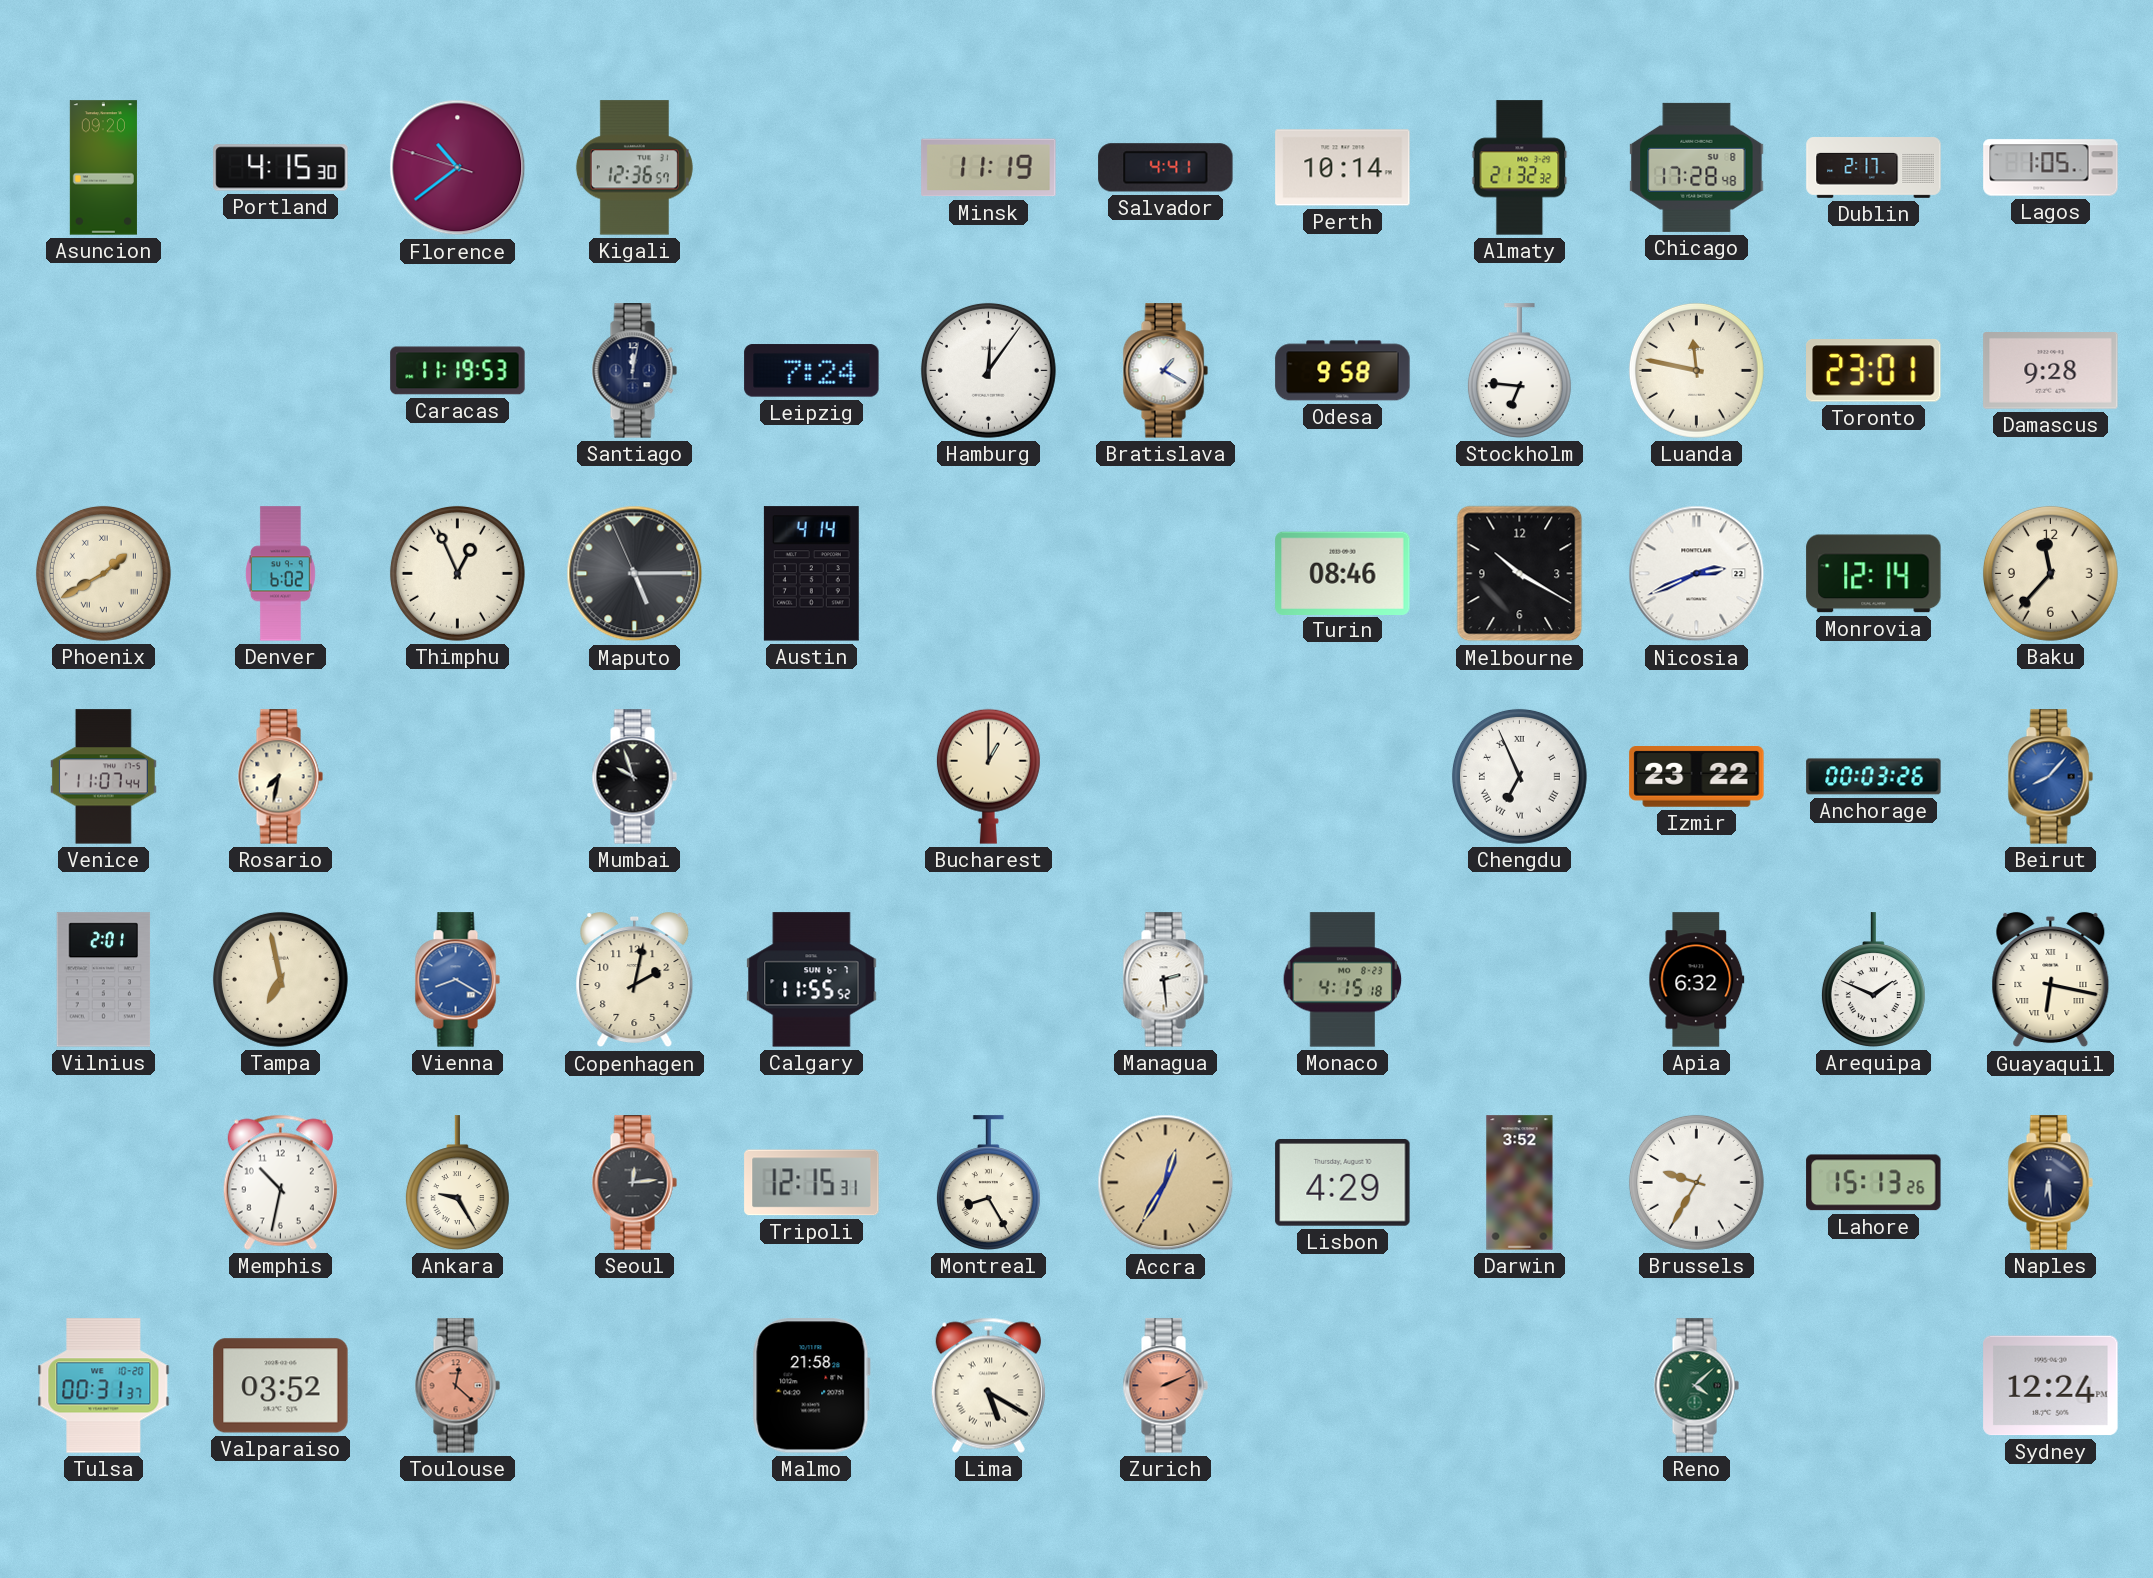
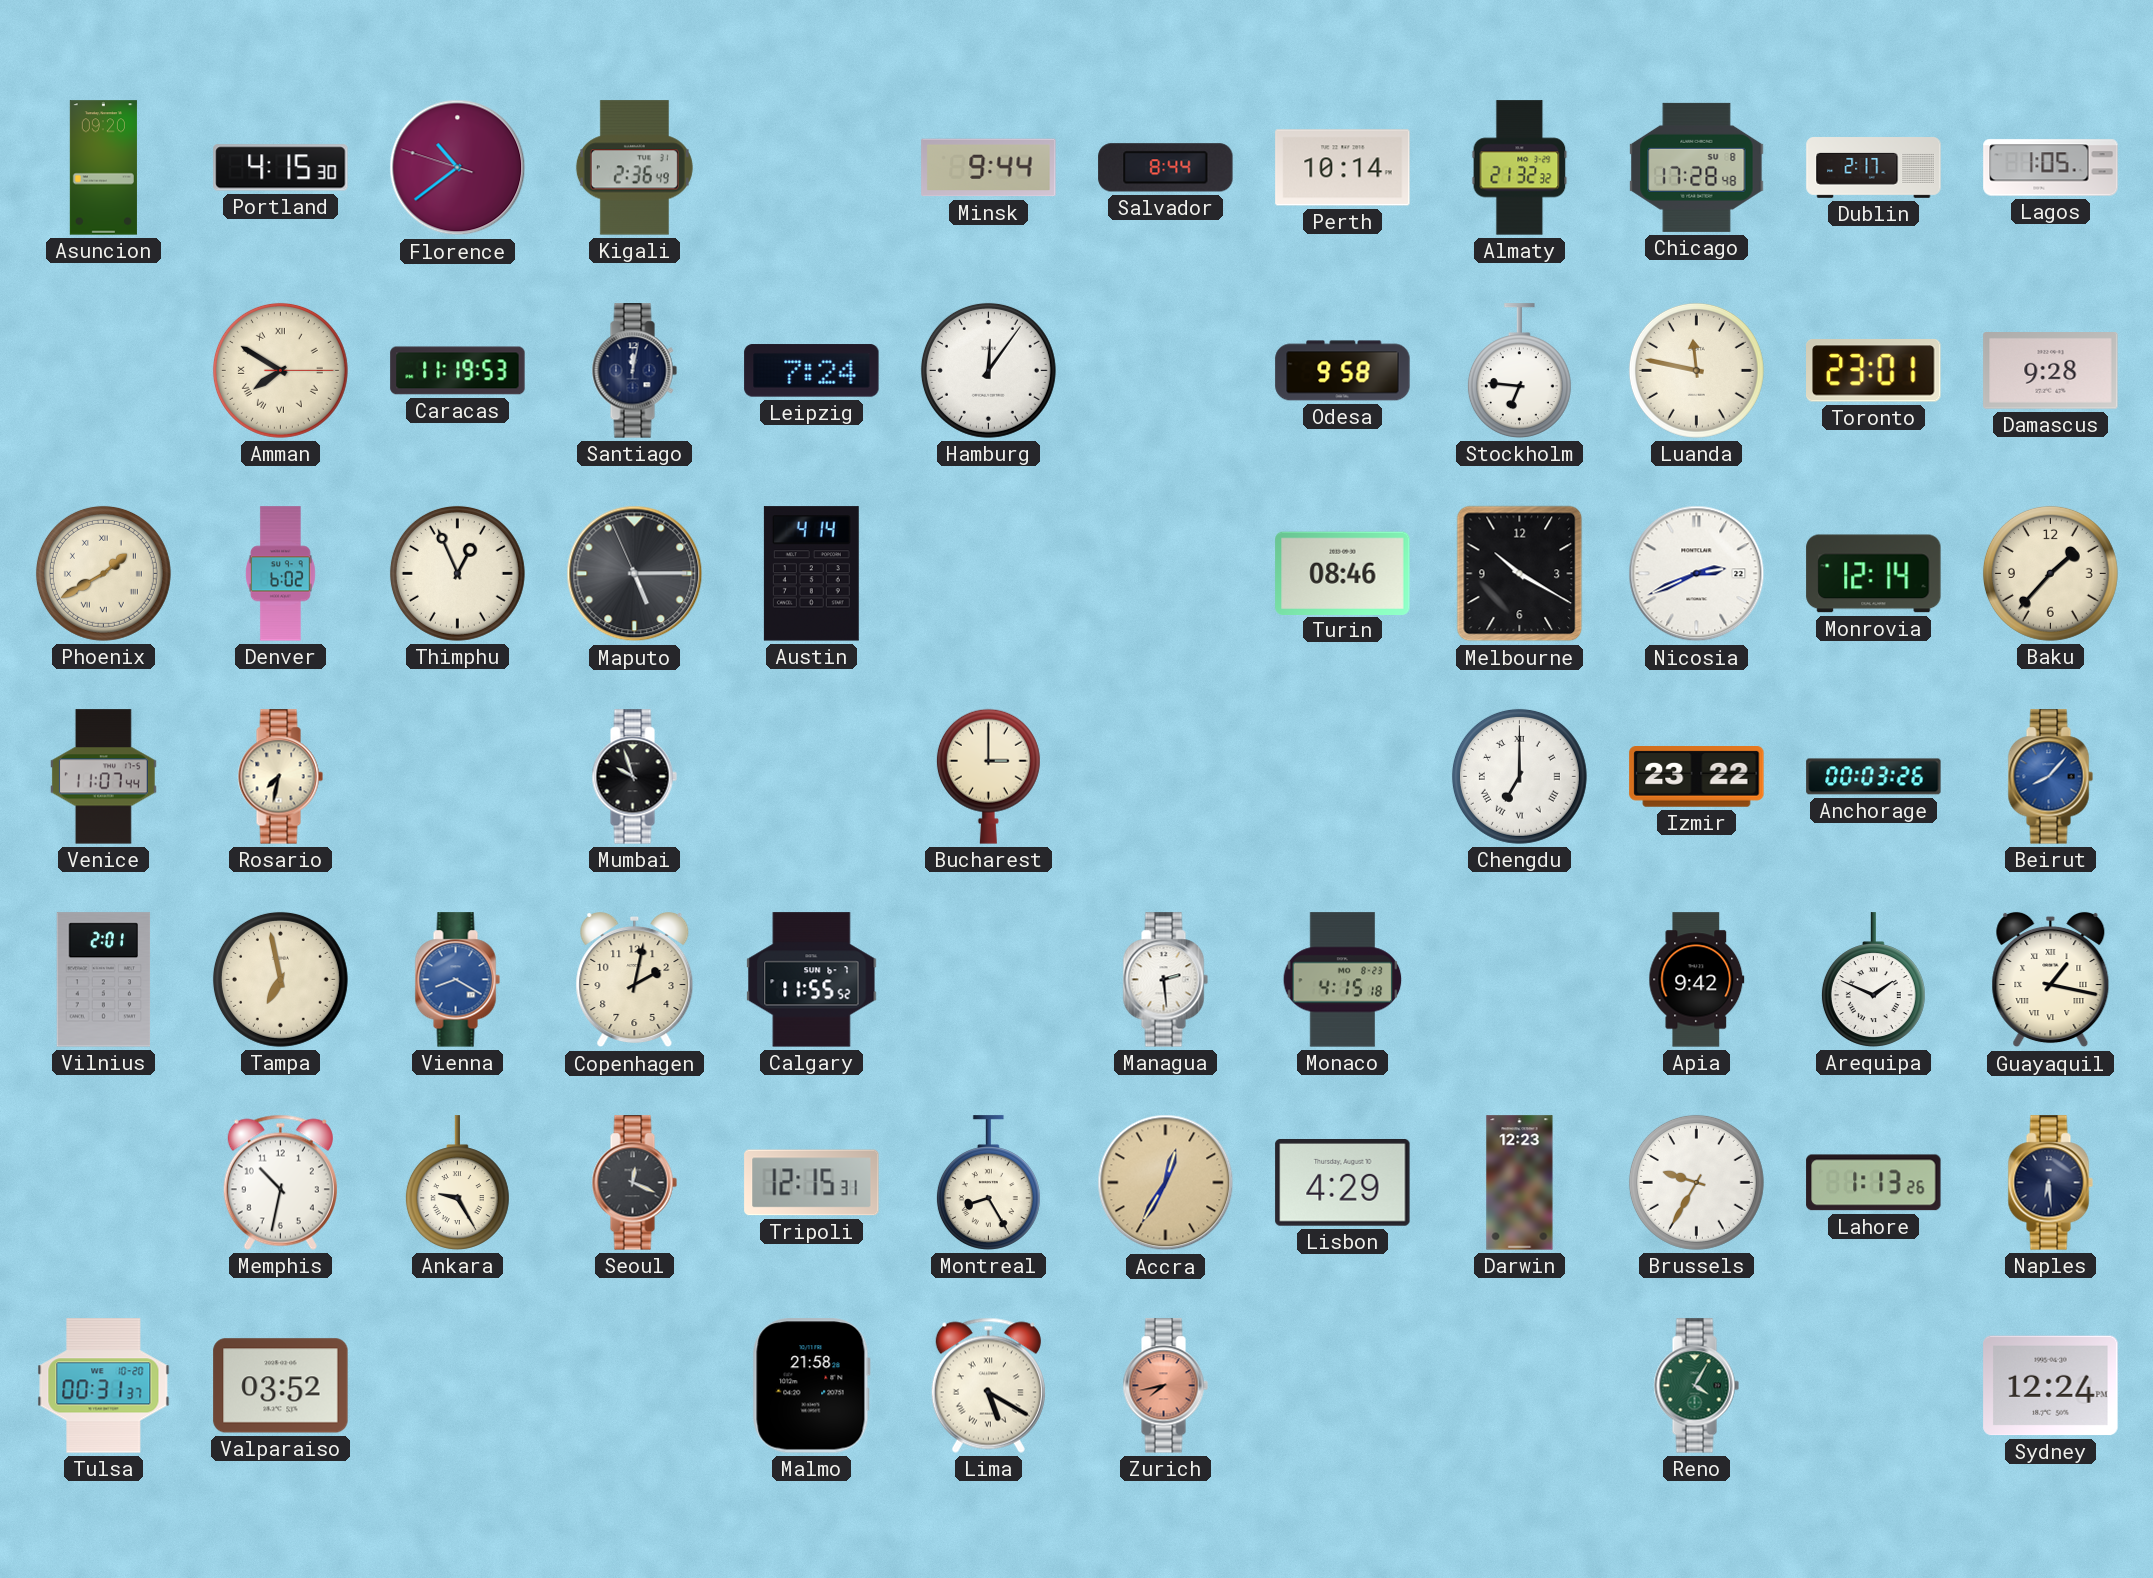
Kigali: 12:36 -> 2:36
Minsk: 11:19 -> 9:44
Salvador: 4:41 -> 8:44
Amman: none -> 7:50
Bratislava: 1:20 -> none
Baku: 11:37 -> 1:37
Bucharest: 1:00 -> 3:00
Chengdu: 6:56 -> 7:00
Apia: 6:32 -> 9:42
Guayaquil: 6:17 -> 1:17
Seoul: 12:14 -> 12:19
Darwin: 3:52 -> 12:23
Lahore: 15:13 -> 1:13
Toulouse: 12:22 -> none
Zurich: 2:11 -> 7:43
Reno: 4:08 -> 4:05
